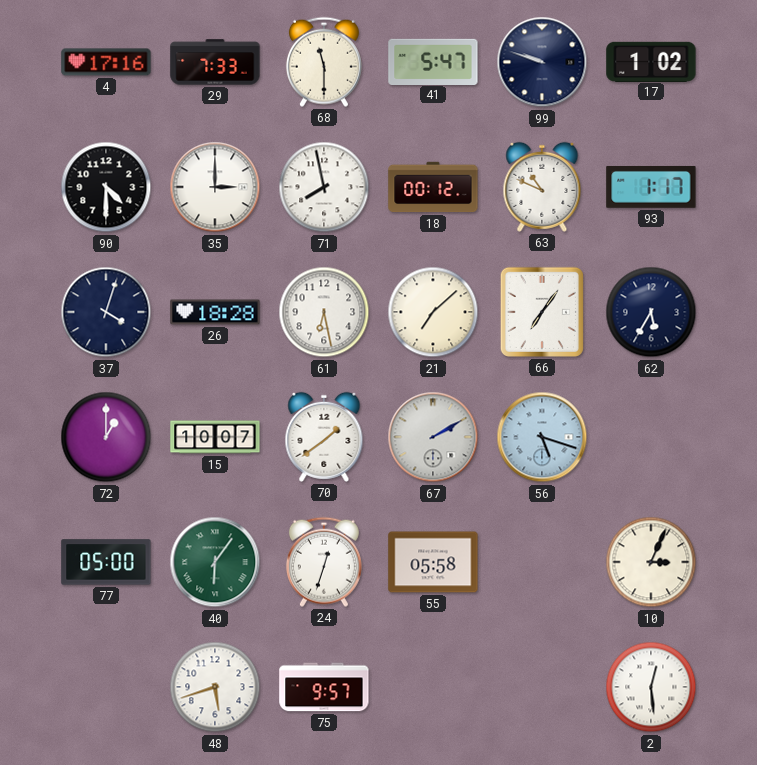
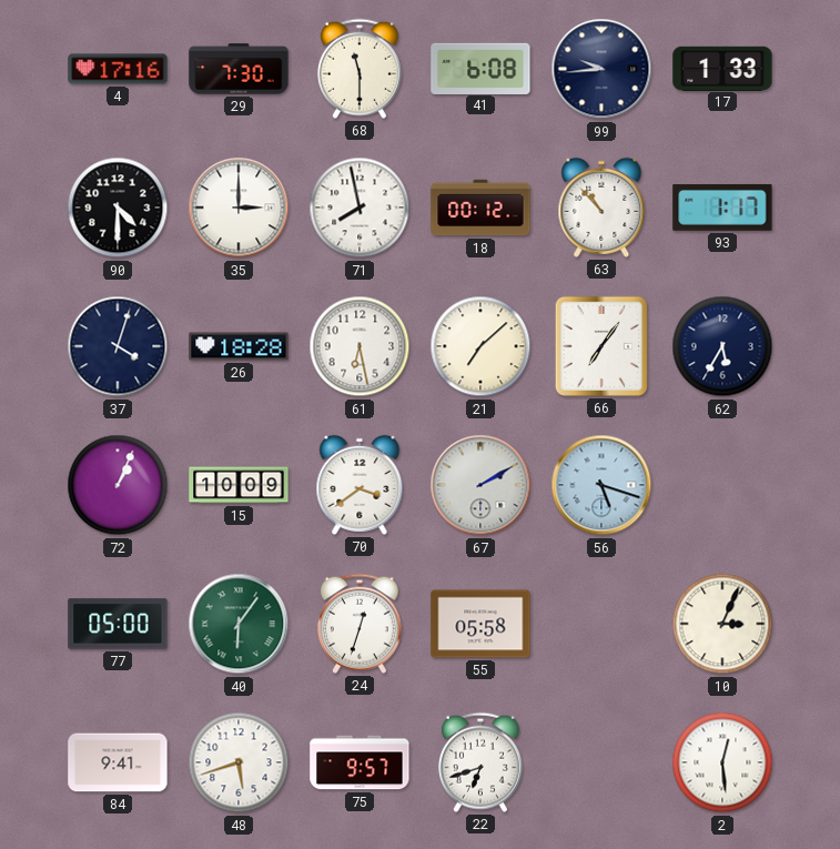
29: 7:33 -> 7:30
41: 5:47 -> 6:08
99: 9:48 -> 9:44
17: 1:02 -> 1:33
63: 10:49 -> 10:53
72: 1:00 -> 1:04
15: 10:07 -> 10:09
70: 1:39 -> 3:39
84: none -> 9:41
22: none -> 6:42
